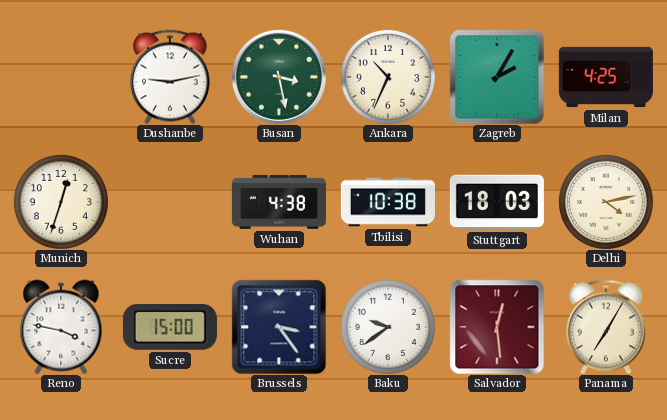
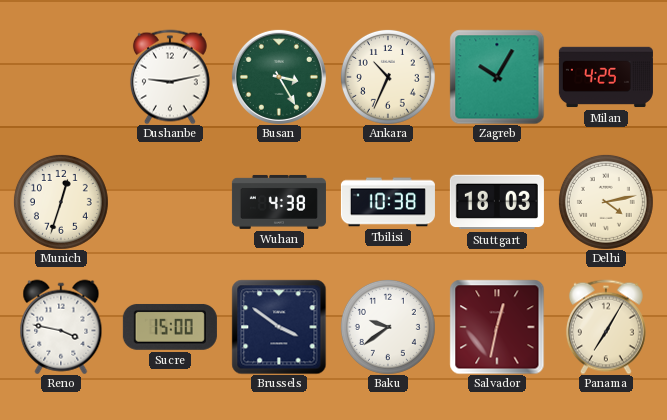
Busan: 3:28 -> 3:25
Zagreb: 2:05 -> 10:05
Brussels: 3:24 -> 3:51
Salvador: 12:29 -> 12:32
